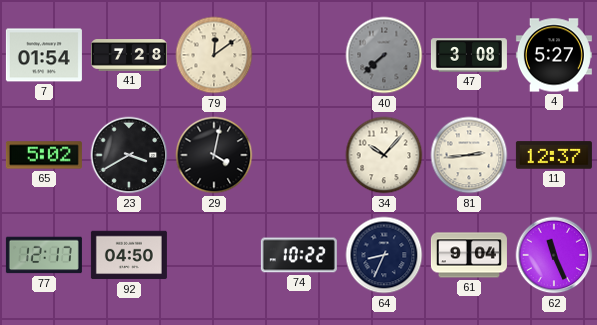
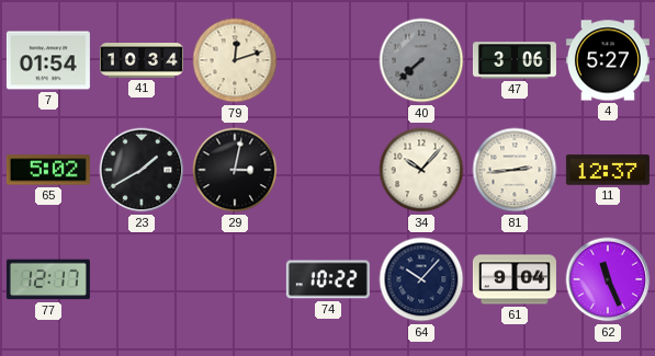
41: 7:28 -> 10:34
79: 12:09 -> 12:12
47: 3:08 -> 3:06
23: 3:40 -> 1:40
29: 4:02 -> 3:02
92: 04:50 -> none
64: 8:34 -> 10:07
